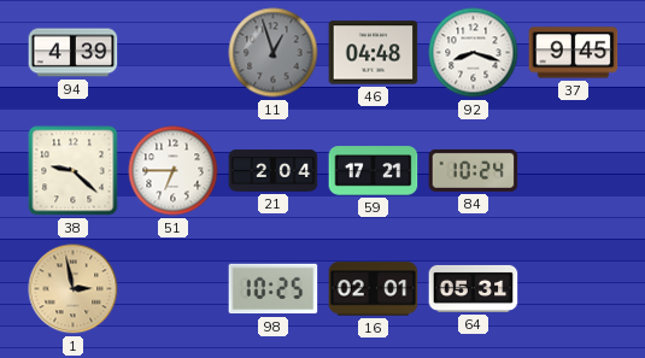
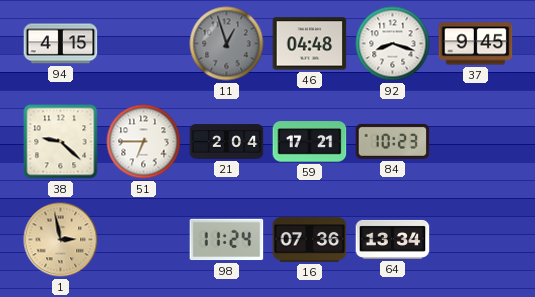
94: 4:39 -> 4:15
84: 10:24 -> 10:23
98: 10:25 -> 11:24
16: 02:01 -> 07:36
64: 05:31 -> 13:34
